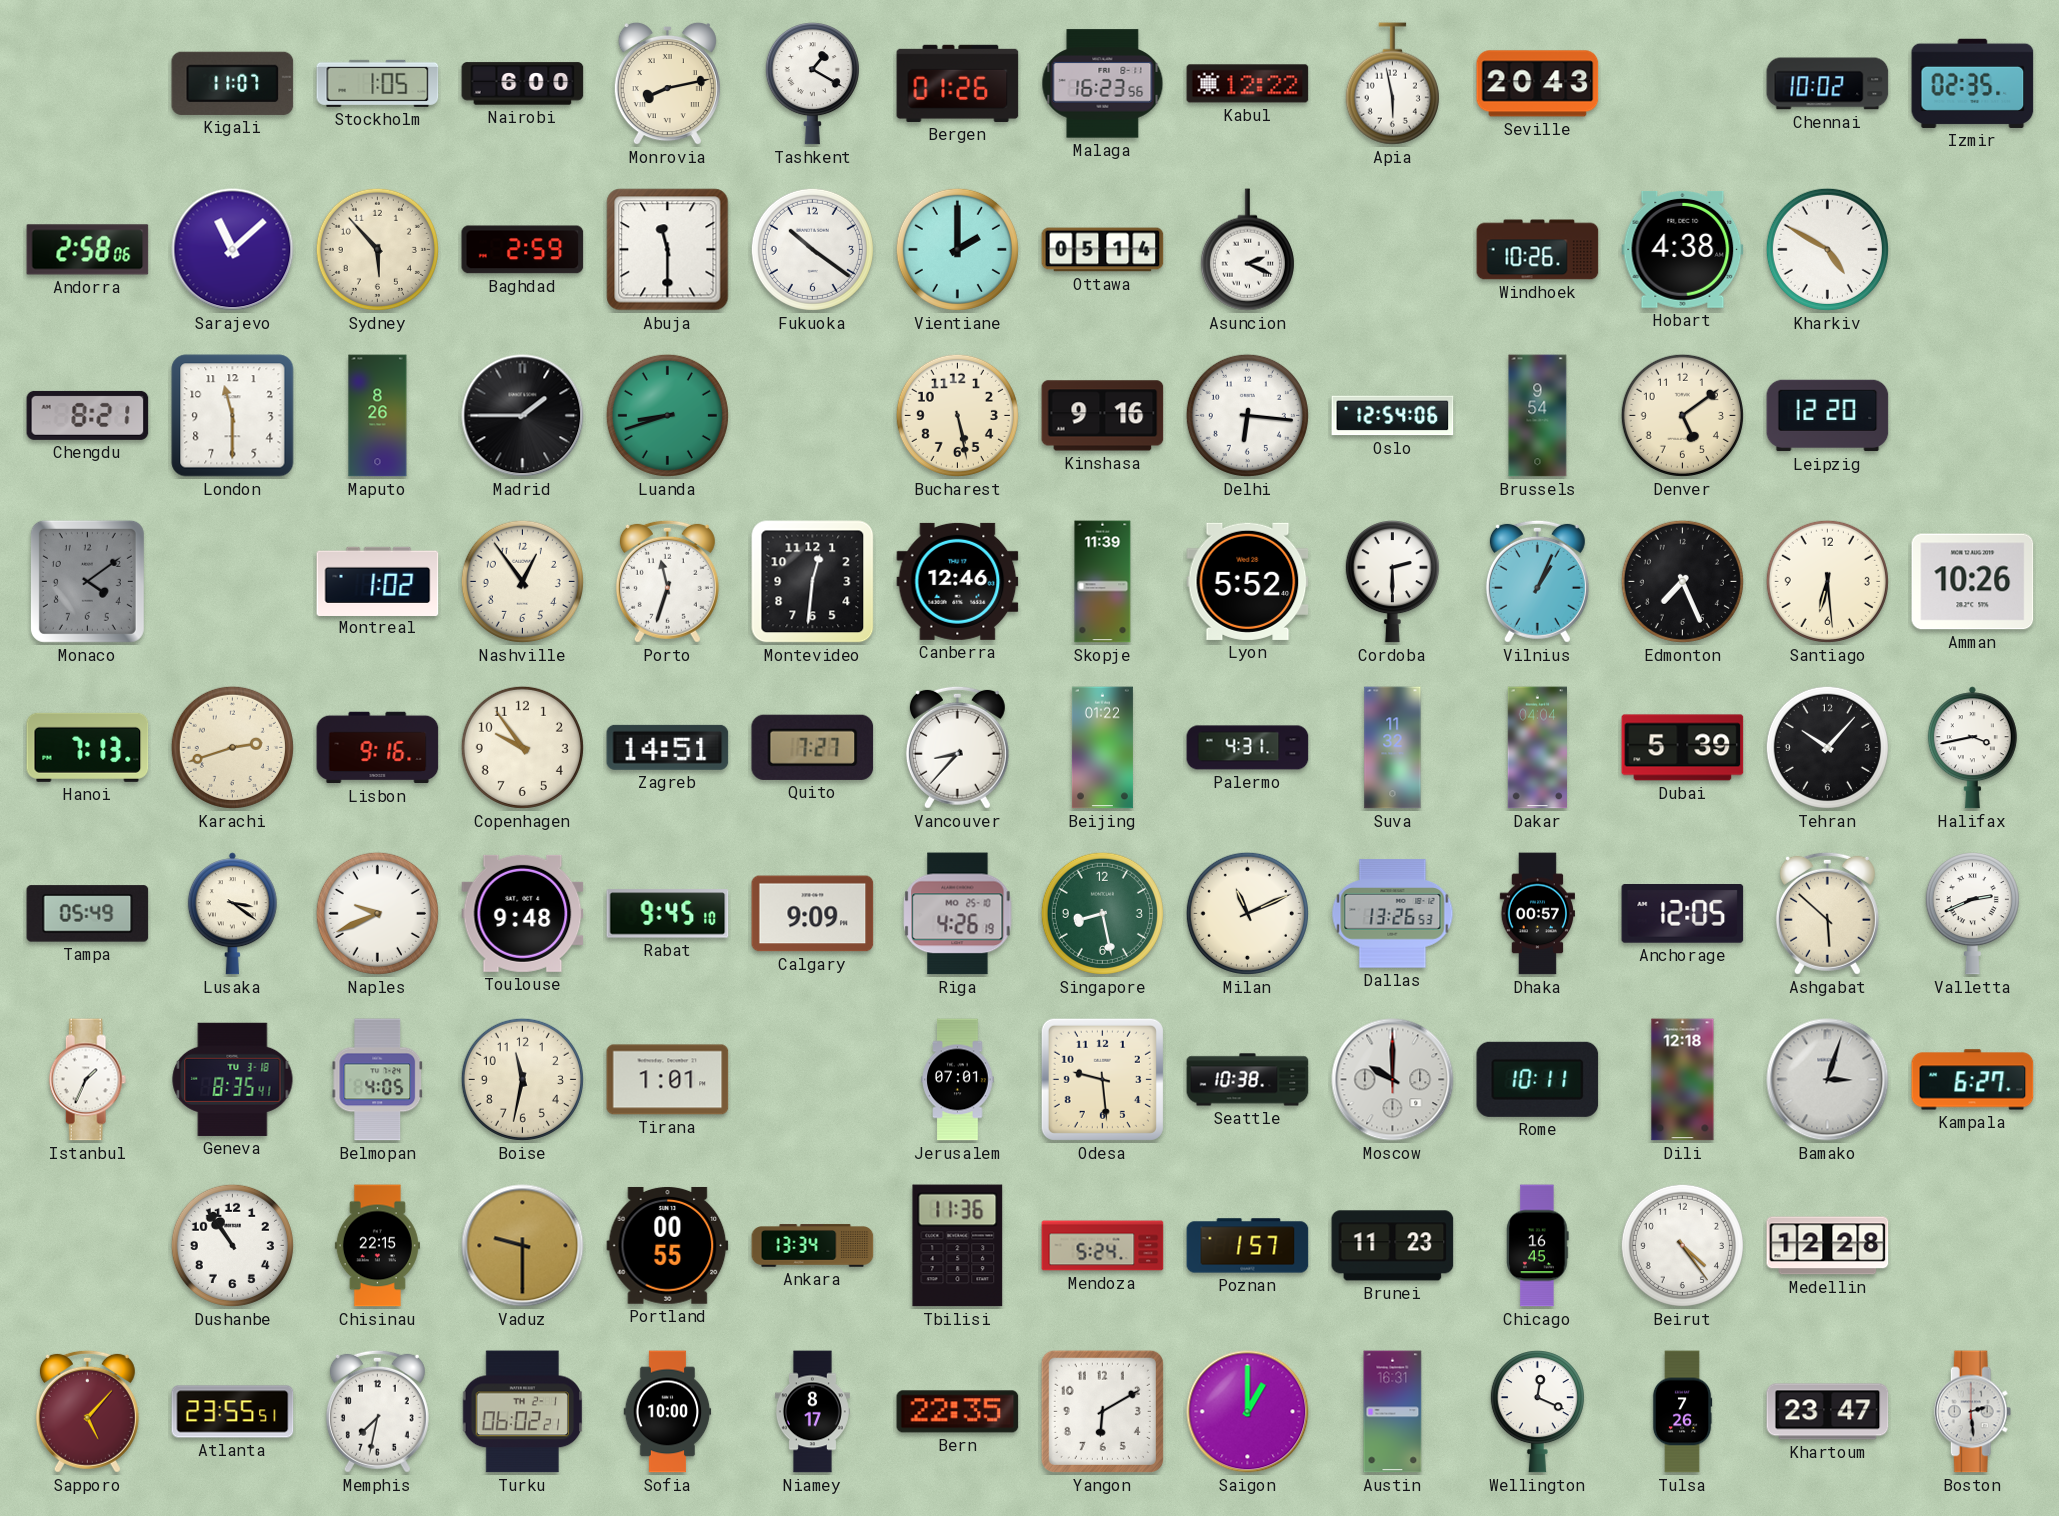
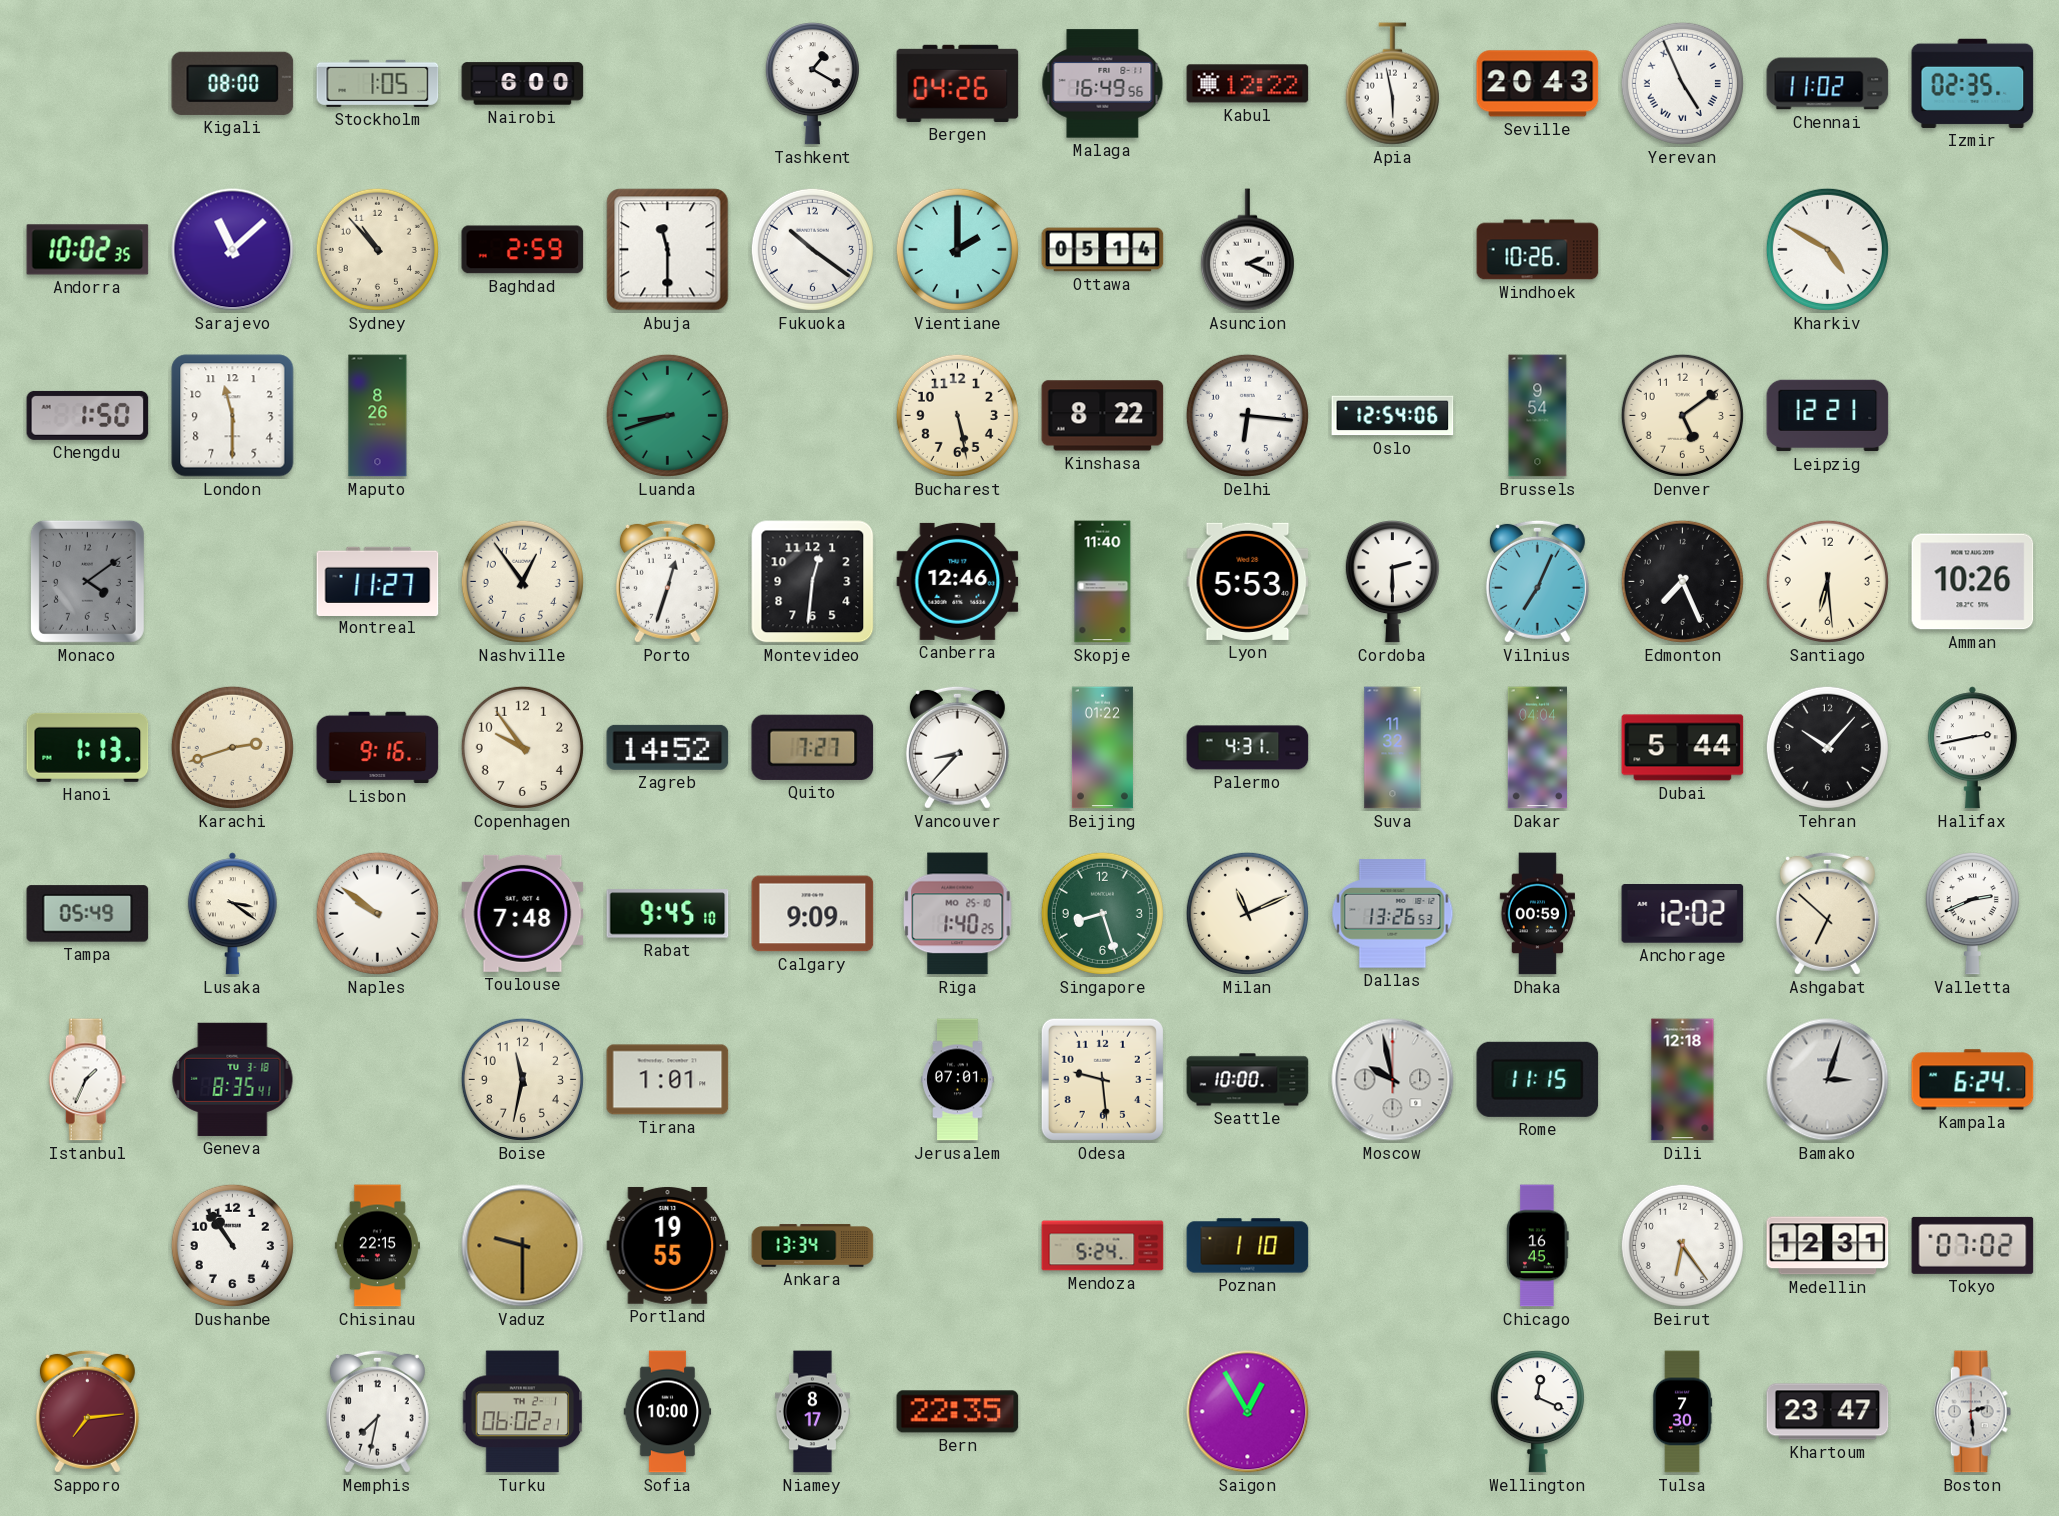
Kigali: 11:07 -> 08:00
Monrovia: 8:13 -> none
Bergen: 01:26 -> 04:26
Malaga: 16:23 -> 16:49
Yerevan: none -> 4:56
Chennai: 10:02 -> 11:02
Andorra: 2:58 -> 10:02
Sydney: 5:53 -> 10:53
Hobart: 4:38 -> none
Chengdu: 8:21 -> 1:50
Madrid: 1:45 -> none
Kinshasa: 9:16 -> 8:22
Leipzig: 12:20 -> 12:21
Montreal: 1:02 -> 11:27
Porto: 11:33 -> 12:33
Skopje: 11:39 -> 11:40
Lyon: 5:52 -> 5:53
Vilnius: 1:04 -> 7:04
Hanoi: 7:13 -> 1:13
Zagreb: 14:51 -> 14:52
Dubai: 5:39 -> 5:44
Halifax: 3:43 -> 2:43
Naples: 9:41 -> 9:51
Toulouse: 9:48 -> 7:48
Riga: 4:26 -> 1:40
Singapore: 8:28 -> 8:27
Dhaka: 00:57 -> 00:59
Anchorage: 12:05 -> 12:02
Ashgabat: 5:52 -> 6:52
Belmopan: 4:05 -> none
Seattle: 10:38 -> 10:00
Moscow: 10:00 -> 9:58
Rome: 10:11 -> 11:15
Kampala: 6:27 -> 6:24
Portland: 00:55 -> 19:55
Tbilisi: 11:36 -> none
Poznan: 1:57 -> 1:10
Brunei: 11:23 -> none
Beirut: 4:24 -> 6:24
Medellin: 12:28 -> 12:31
Tokyo: none -> 07:02
Sapporo: 5:07 -> 7:14
Atlanta: 23:55 -> none
Yangon: 6:10 -> none
Saigon: 1:00 -> 12:55
Austin: 16:31 -> none
Tulsa: 7:26 -> 7:30
